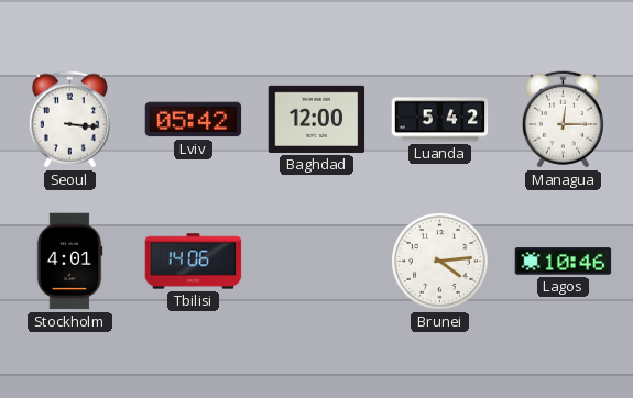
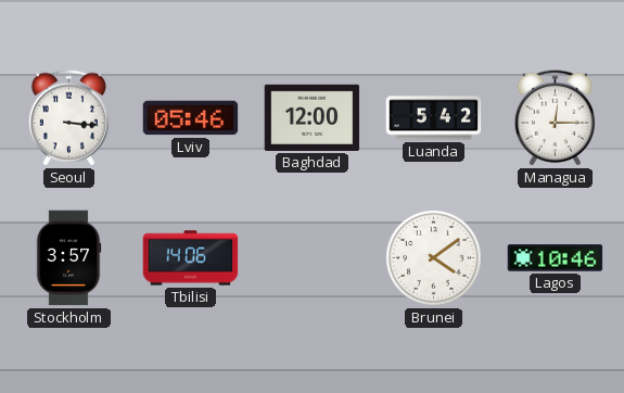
Lviv: 05:42 -> 05:46
Stockholm: 4:01 -> 3:57
Brunei: 4:14 -> 4:09
